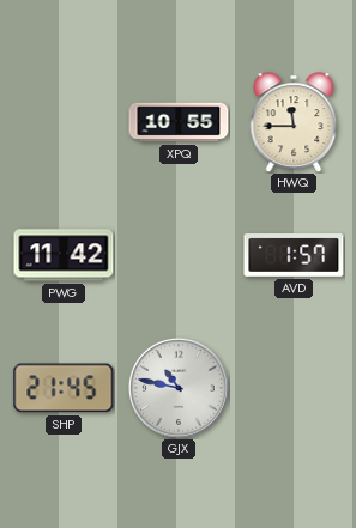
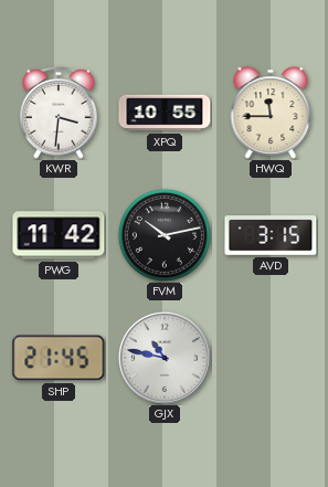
KWR: none -> 3:31
FVM: none -> 10:13
AVD: 1:57 -> 3:15
